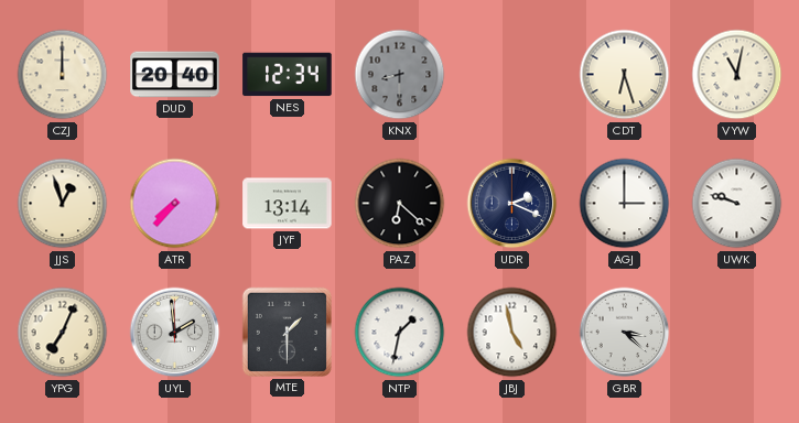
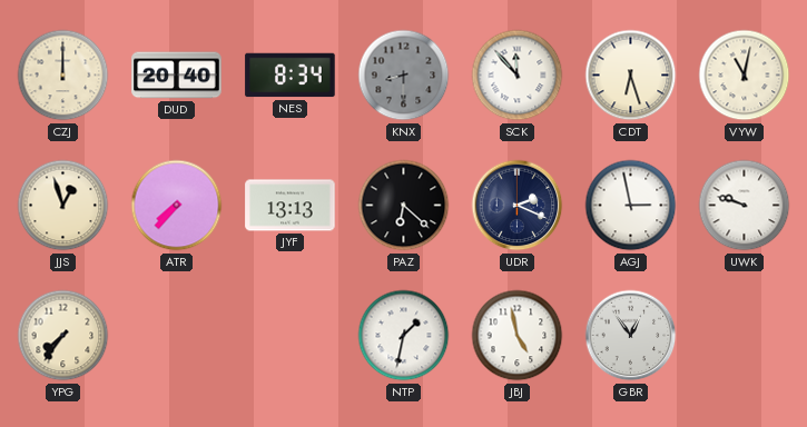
NES: 12:34 -> 8:34
SCK: none -> 11:53
JYF: 13:14 -> 13:13
AGJ: 3:00 -> 2:58
YPG: 7:04 -> 7:36
UYL: 1:59 -> none
MTE: 1:30 -> none
GBR: 3:22 -> 12:54
